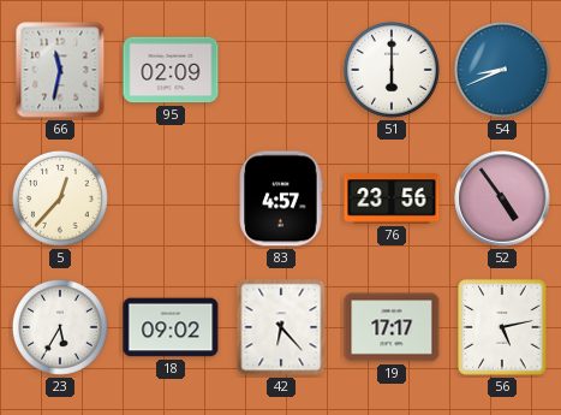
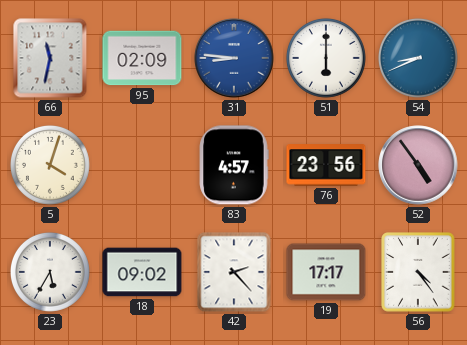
31: none -> 8:46
5: 12:37 -> 4:03
42: 6:23 -> 2:23
56: 5:13 -> 4:24
